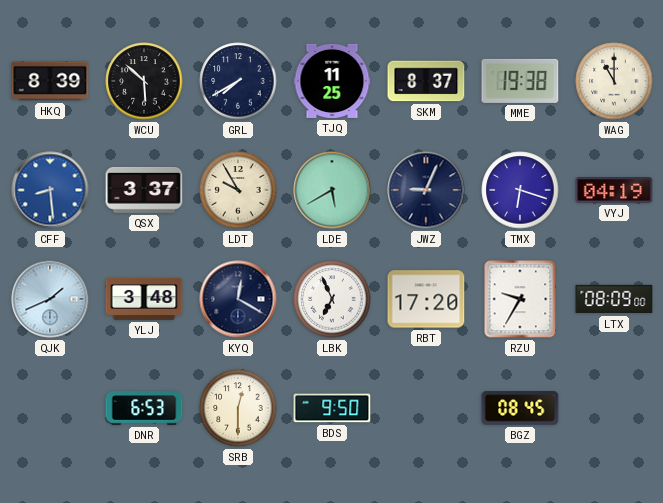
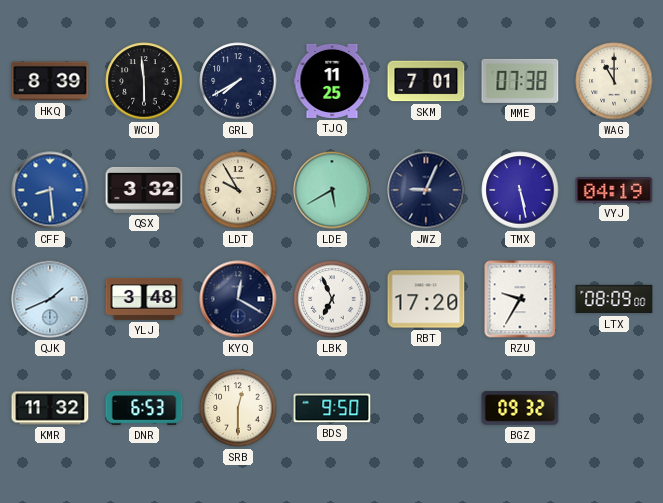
WCU: 5:52 -> 5:59
SKM: 8:37 -> 7:01
MME: 19:38 -> 07:38
QSX: 3:37 -> 3:32
TMX: 6:18 -> 5:28
KMR: none -> 11:32
BGZ: 08:45 -> 09:32
